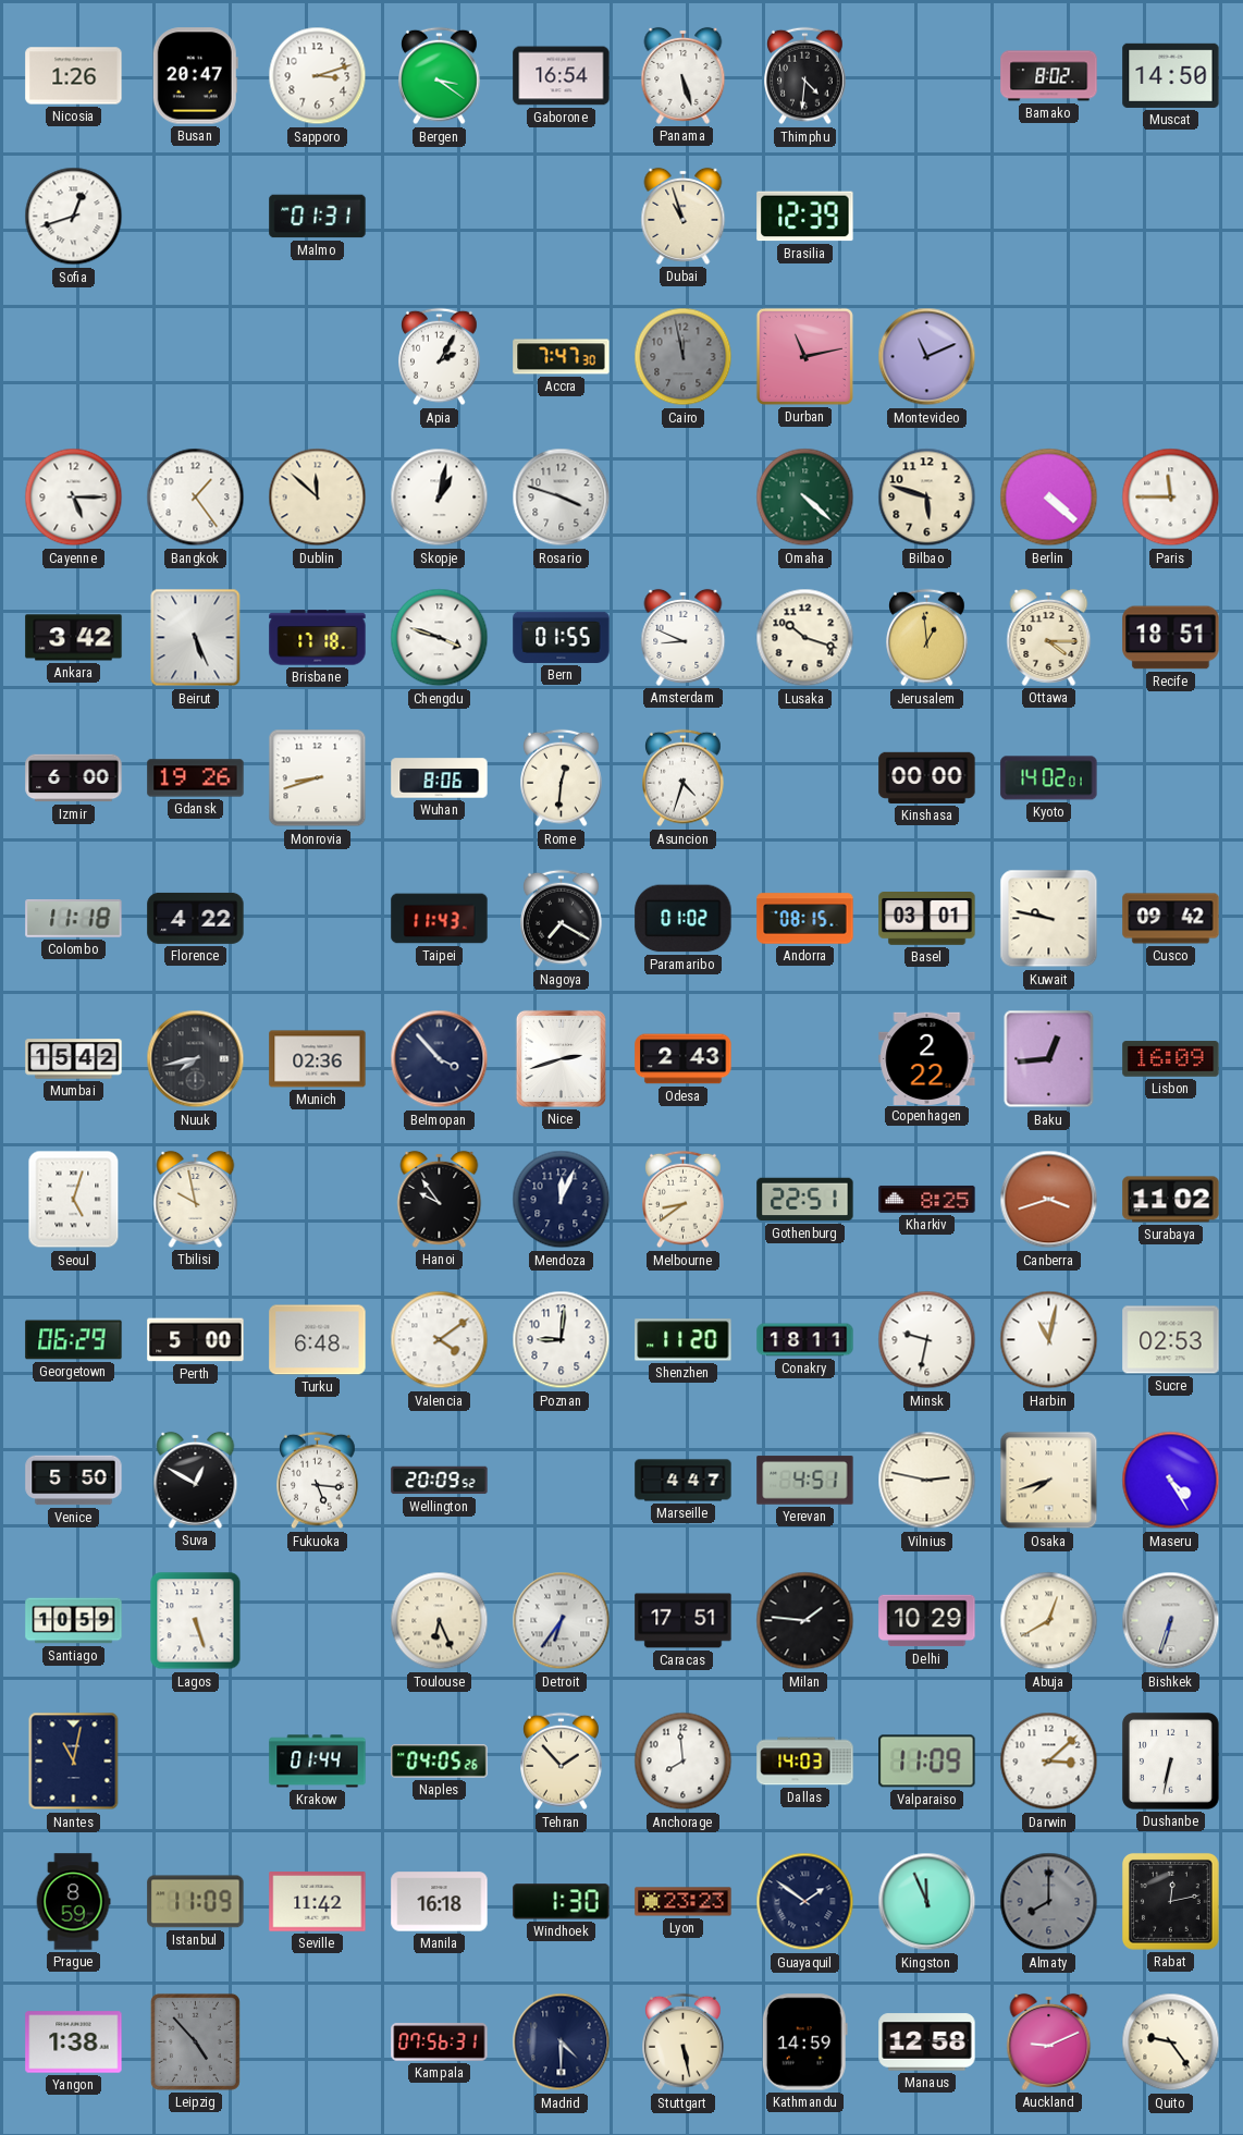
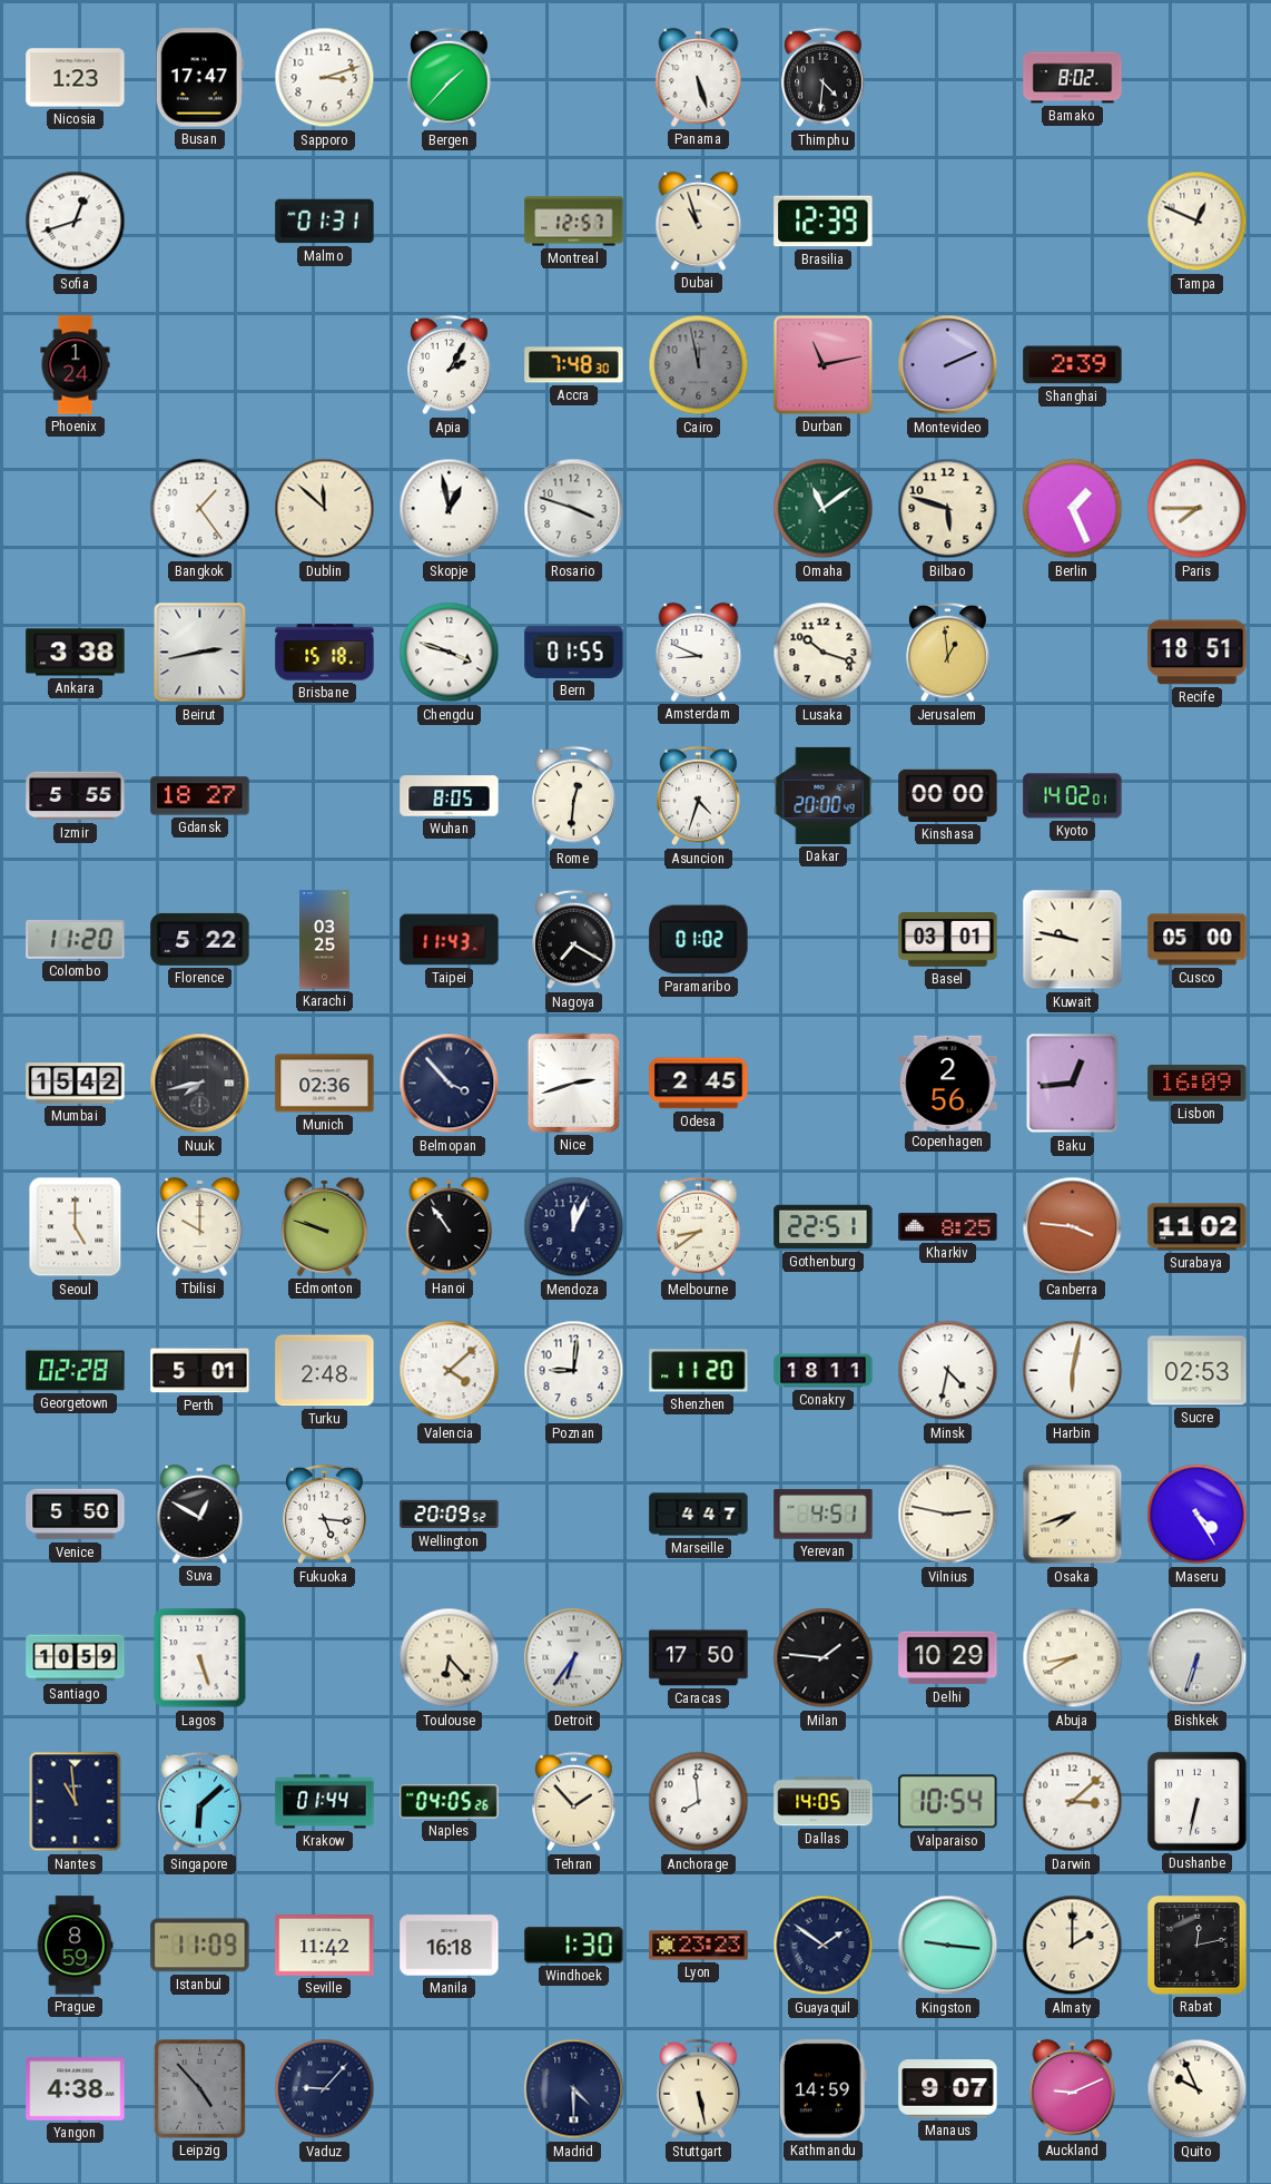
Nicosia: 1:26 -> 1:23
Busan: 20:47 -> 17:47
Bergen: 3:21 -> 1:37
Gaborone: 16:54 -> none
Muscat: 14:50 -> none
Montreal: none -> 12:57
Tampa: none -> 12:49
Phoenix: none -> 1:24
Accra: 7:47 -> 7:48
Montevideo: 11:11 -> 2:11
Shanghai: none -> 2:39
Cayenne: 5:15 -> none
Skopje: 1:02 -> 12:58
Omaha: 4:22 -> 11:09
Berlin: 4:22 -> 1:26
Paris: 11:45 -> 7:45
Ankara: 3:42 -> 3:38
Beirut: 5:26 -> 2:43
Brisbane: 17:18 -> 15:18
Ottawa: 4:15 -> none
Izmir: 6:00 -> 5:55
Gdansk: 19:26 -> 18:27
Monrovia: 8:42 -> none
Wuhan: 8:06 -> 8:05
Dakar: none -> 20:00
Colombo: 11:18 -> 11:20
Florence: 4:22 -> 5:22
Karachi: none -> 03:25
Andorra: 08:15 -> none
Cusco: 09:42 -> 05:00
Odesa: 2:43 -> 2:45
Copenhagen: 2:22 -> 2:56
Seoul: 5:03 -> 5:00
Tbilisi: 9:58 -> 10:00
Edmonton: none -> 9:48
Hanoi: 9:54 -> 10:54
Canberra: 3:42 -> 3:46
Georgetown: 06:29 -> 02:28
Perth: 5:00 -> 5:01
Turku: 6:48 -> 2:48
Valencia: 4:09 -> 4:08
Minsk: 9:32 -> 4:32
Harbin: 11:02 -> 6:02
Toulouse: 6:26 -> 6:23
Caracas: 17:51 -> 17:50
Abuja: 12:40 -> 8:40
Nantes: 11:02 -> 10:59
Singapore: none -> 6:08
Dallas: 14:03 -> 14:05
Valparaiso: 11:09 -> 10:54
Kingston: 11:56 -> 9:16
Almaty: 8:00 -> 2:00
Almaty dial: grey -> cream
Yangon: 1:38 -> 4:38
Vaduz: none -> 9:07
Kampala: 07:56 -> none
Manaus: 12:58 -> 9:07
Quito: 9:24 -> 9:56
